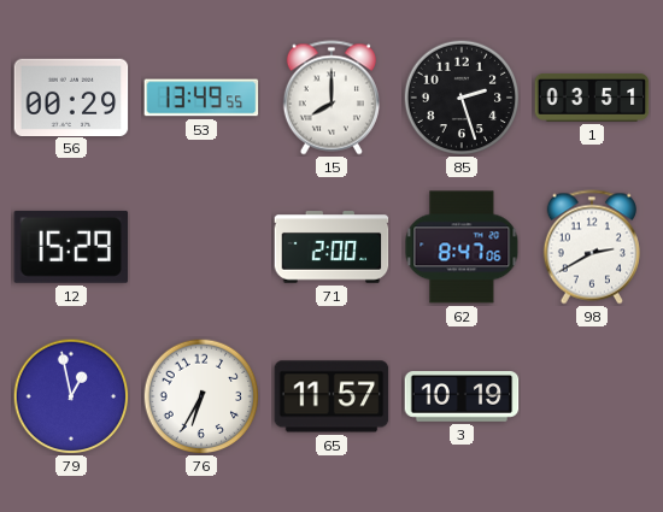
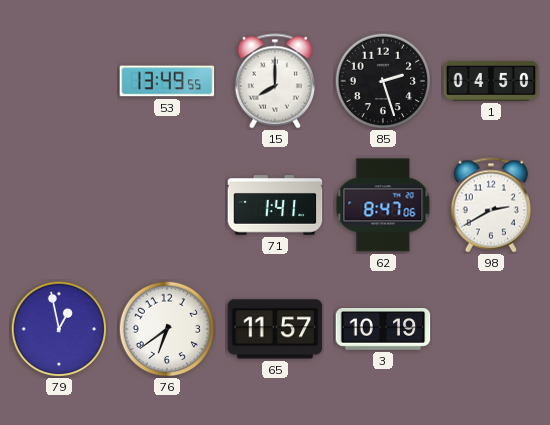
56: 00:29 -> none
1: 03:51 -> 04:50
12: 15:29 -> none
71: 2:00 -> 1:41
76: 6:35 -> 6:39
